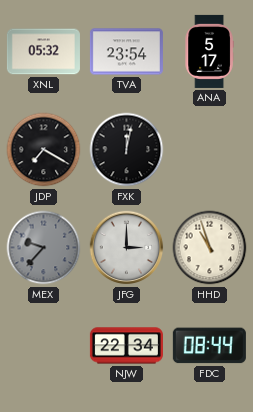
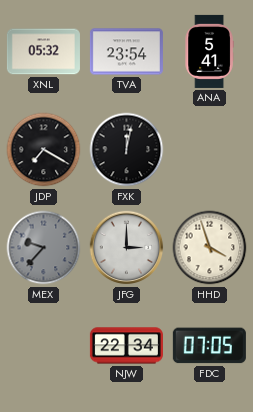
ANA: 5:17 -> 5:41
HHD: 10:57 -> 3:57
FDC: 08:44 -> 07:05
